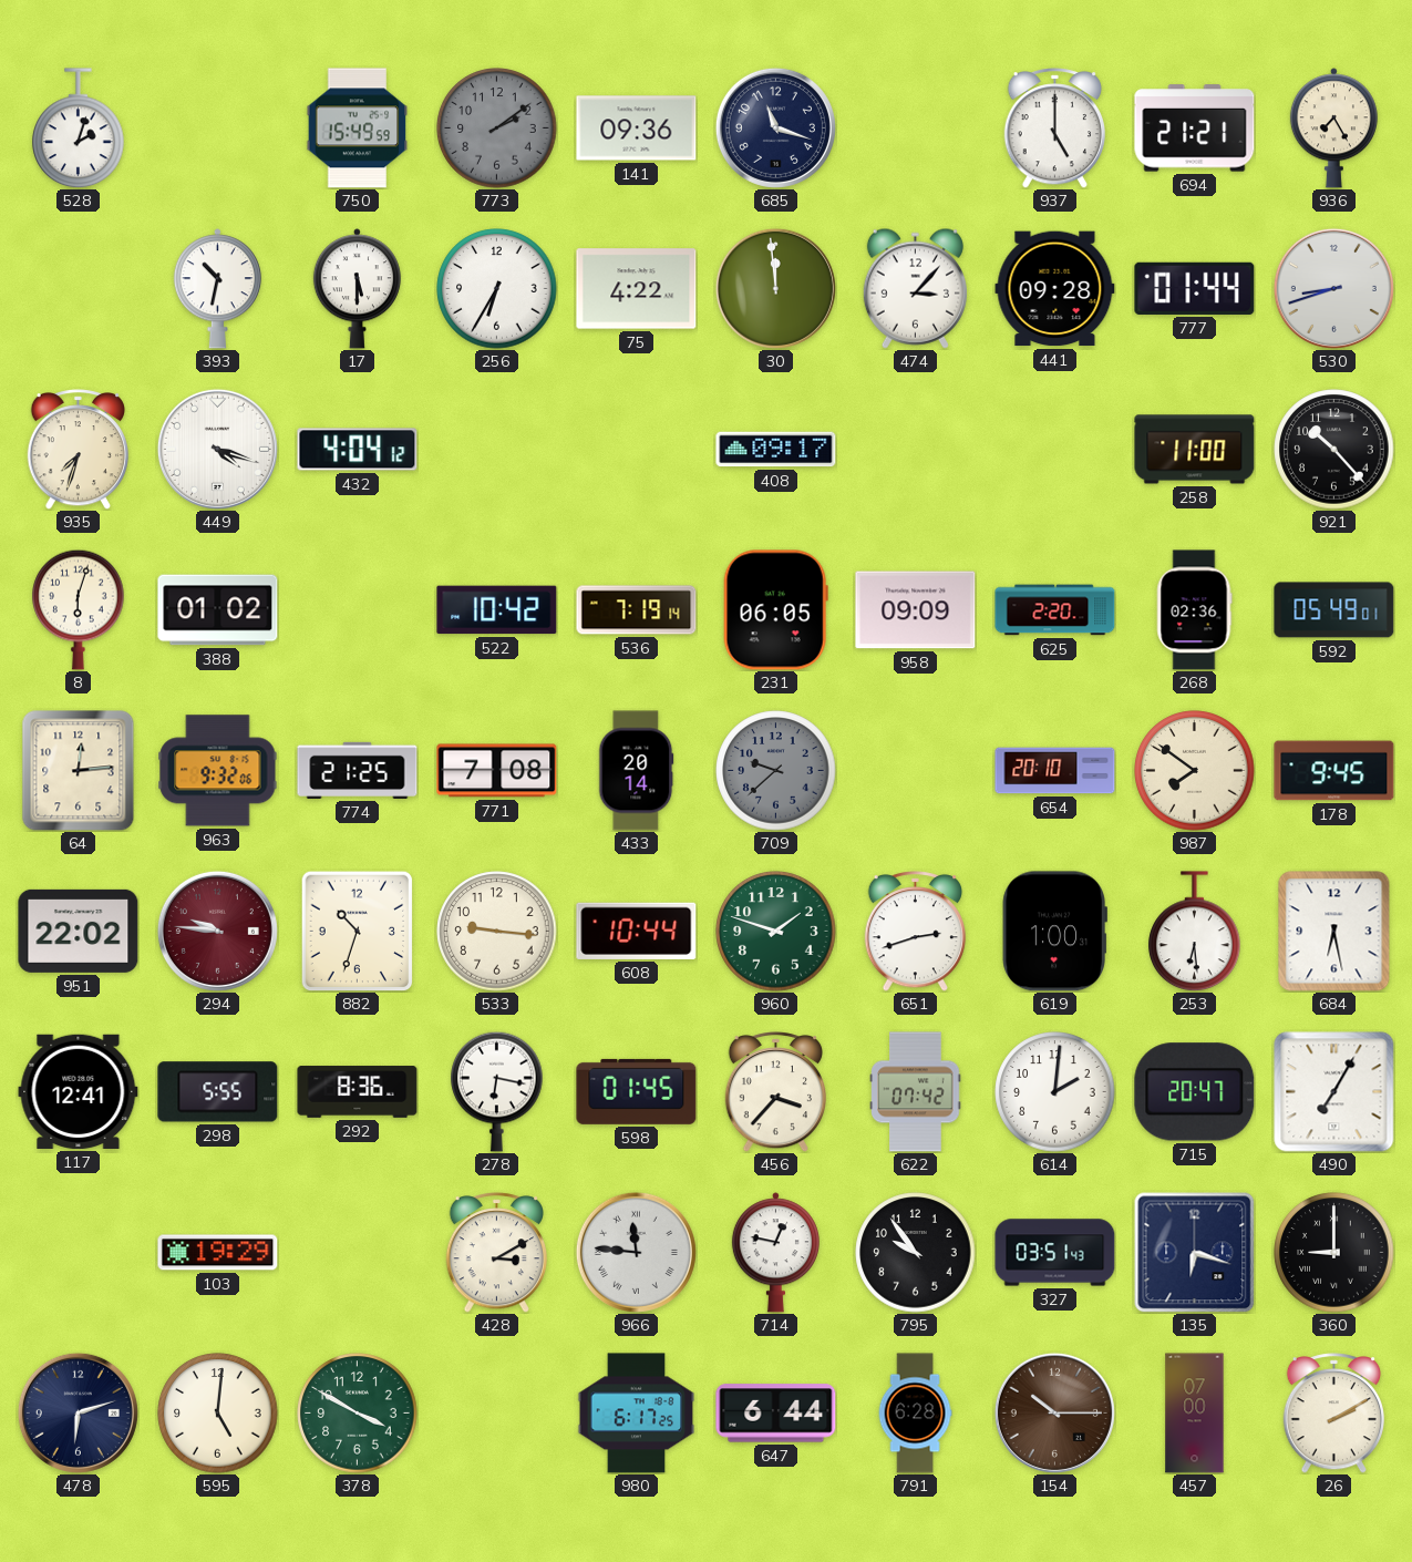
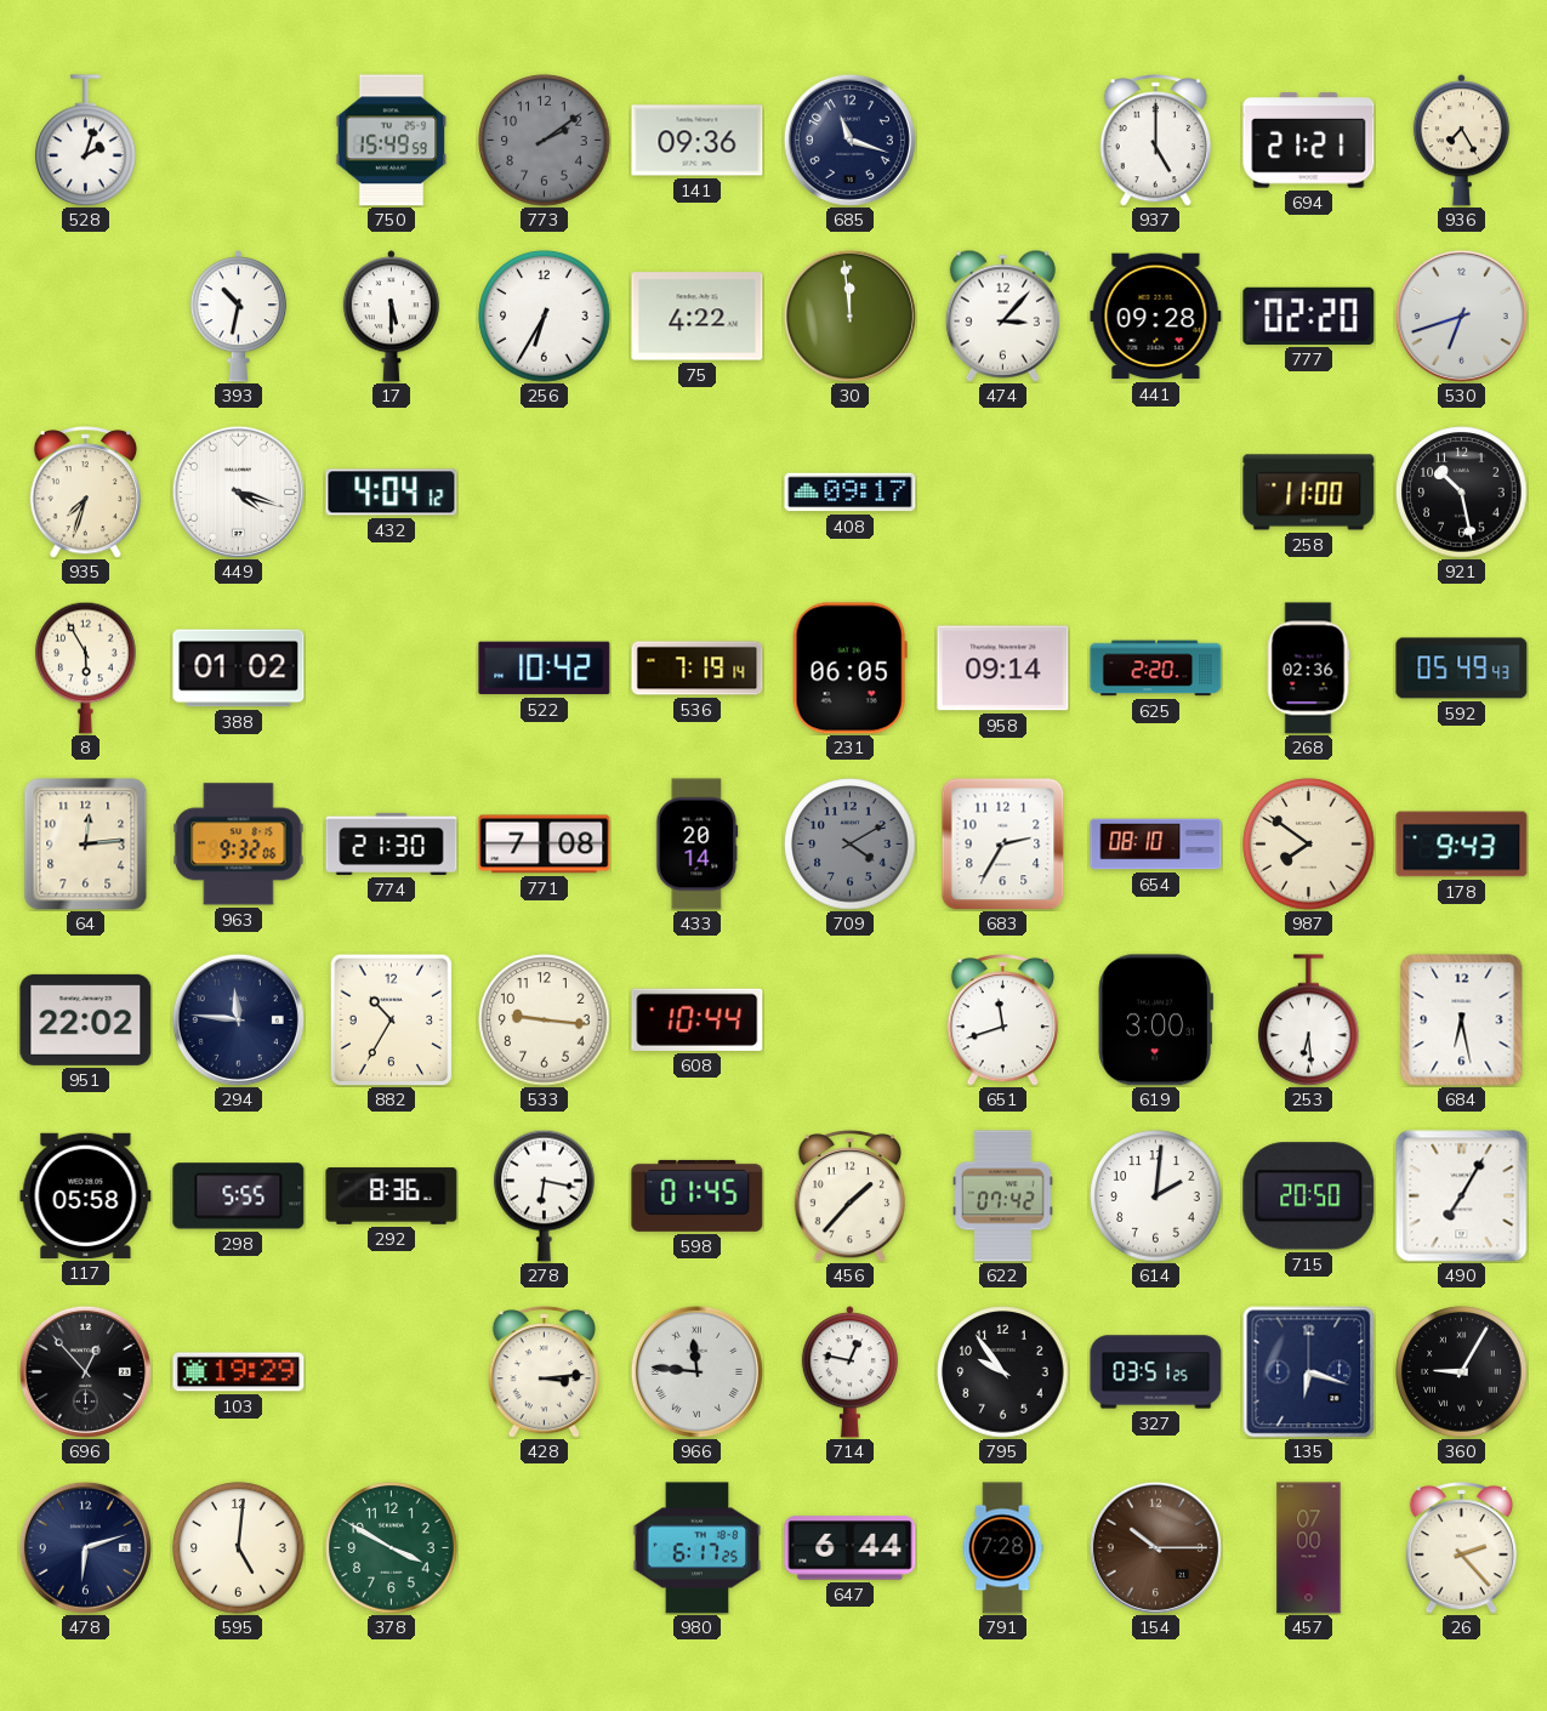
777: 01:44 -> 02:20
530: 8:42 -> 6:42
921: 10:23 -> 10:28
8: 6:03 -> 5:55
958: 09:09 -> 09:14
592: 05:49:01 -> 05:49:43
774: 21:25 -> 21:30
709: 9:38 -> 4:10
683: none -> 2:35
654: 20:10 -> 08:10
178: 9:45 -> 9:43
294: 9:46 -> 11:46
294 dial: burgundy -> navy
882: 10:33 -> 10:35
960: 1:48 -> none
651: 2:42 -> 11:42
619: 1:00 -> 3:00
117: 12:41 -> 05:58
456: 3:37 -> 1:37
715: 20:47 -> 20:50
696: none -> 12:53
428: 3:10 -> 3:14
327: 03:51:43 -> 03:51:25
360: 9:00 -> 9:05
791: 6:28 -> 7:28
26: 2:10 -> 2:23
